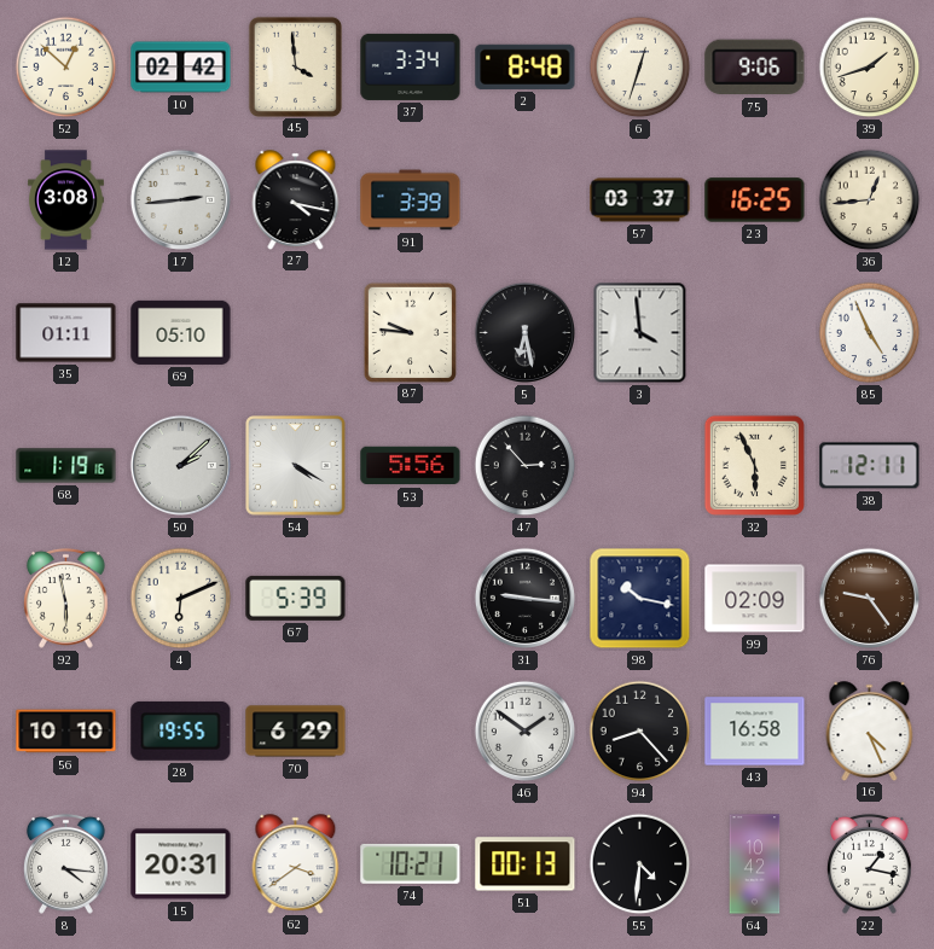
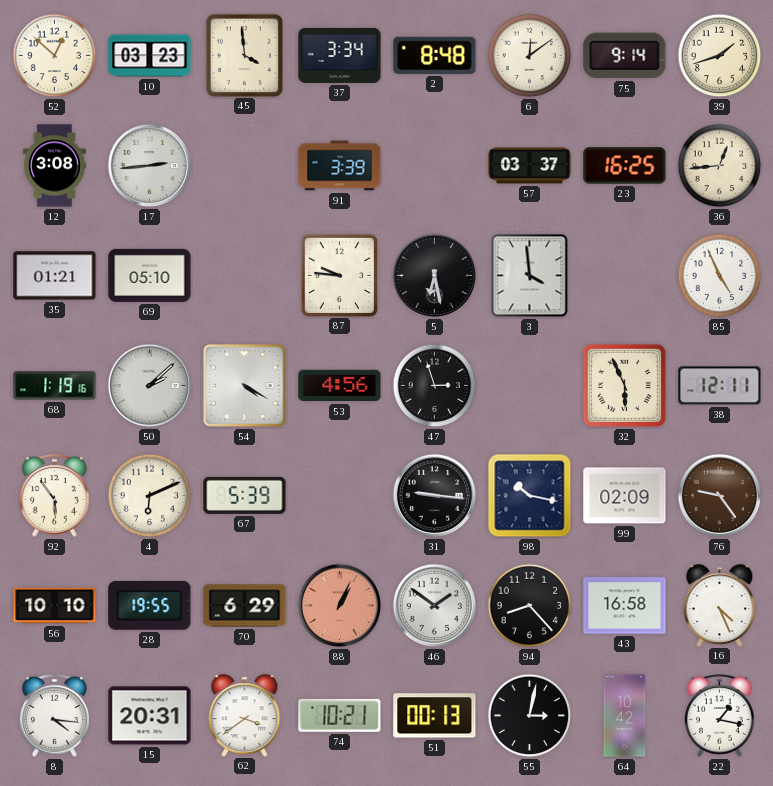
10: 02:42 -> 03:23
6: 12:33 -> 12:09
75: 9:06 -> 9:14
27: 4:17 -> none
35: 01:11 -> 01:21
53: 5:56 -> 4:56
47: 2:53 -> 2:57
92: 5:58 -> 5:54
88: none -> 1:04
55: 4:31 -> 3:02
